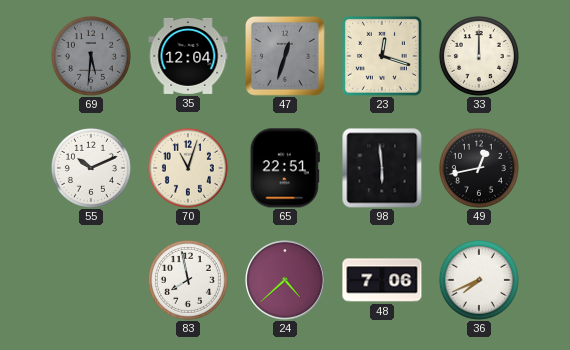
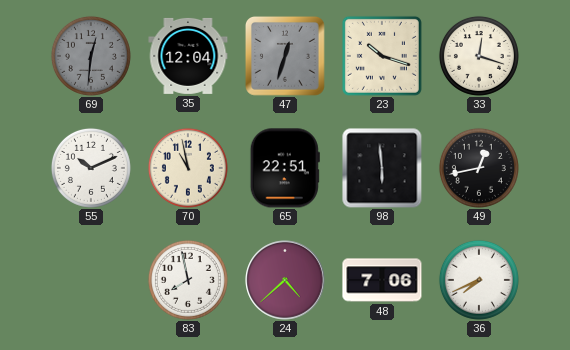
69: 5:31 -> 12:31
23: 12:18 -> 10:18
33: 12:00 -> 12:18
70: 11:03 -> 10:58
